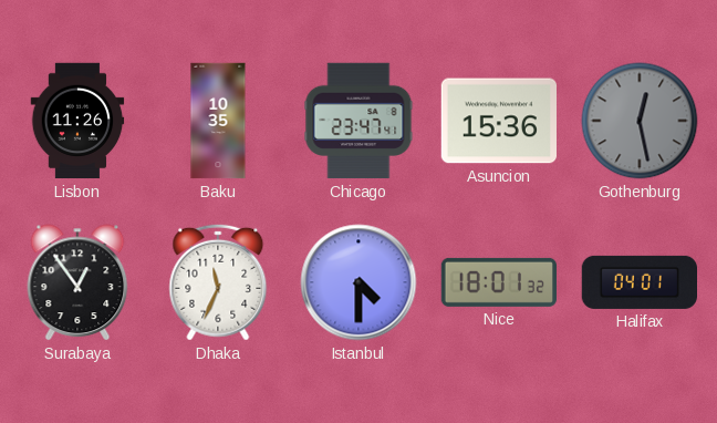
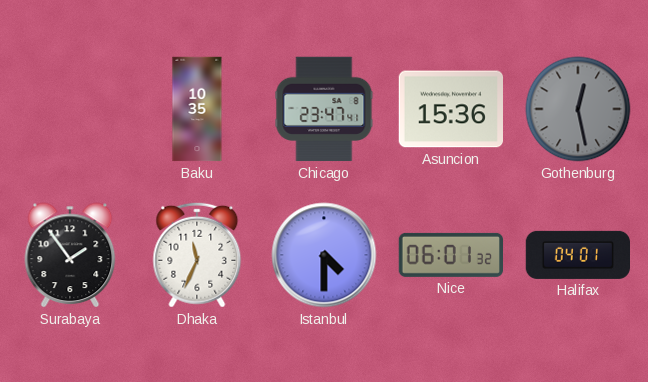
Lisbon: 11:26 -> none
Surabaya: 12:54 -> 1:54
Nice: 18:01 -> 06:01
